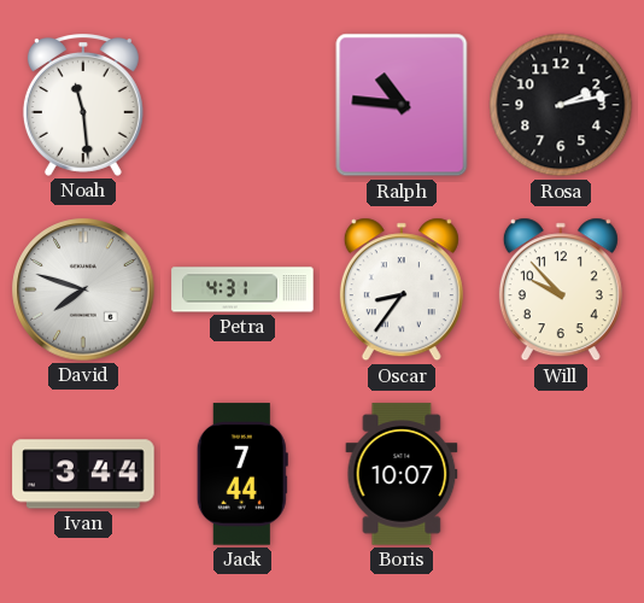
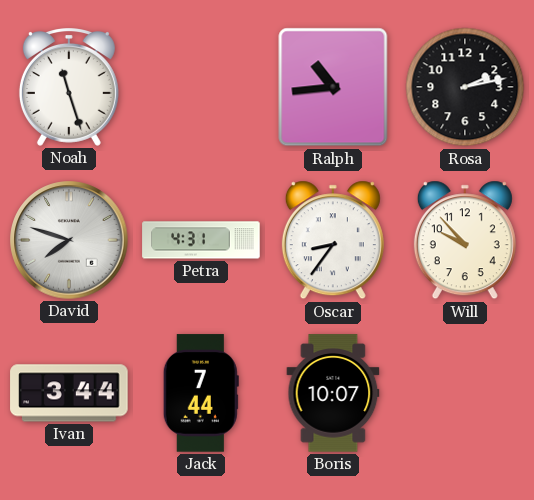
Noah: 11:29 -> 11:27
Ralph: 10:46 -> 10:44
